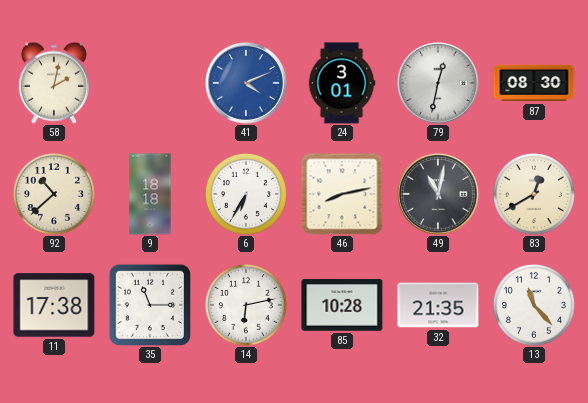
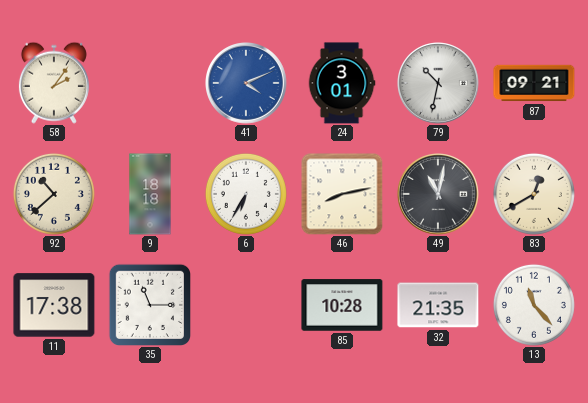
58: 2:02 -> 2:06
79: 12:32 -> 10:32
87: 08:30 -> 09:21
14: 6:13 -> none
